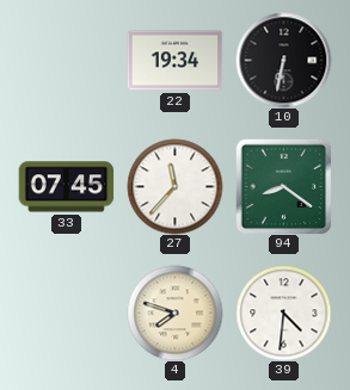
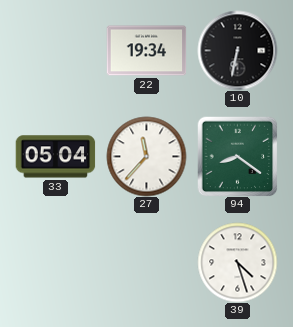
33: 07:45 -> 05:04
4: 7:48 -> none
39: 4:31 -> 4:27
